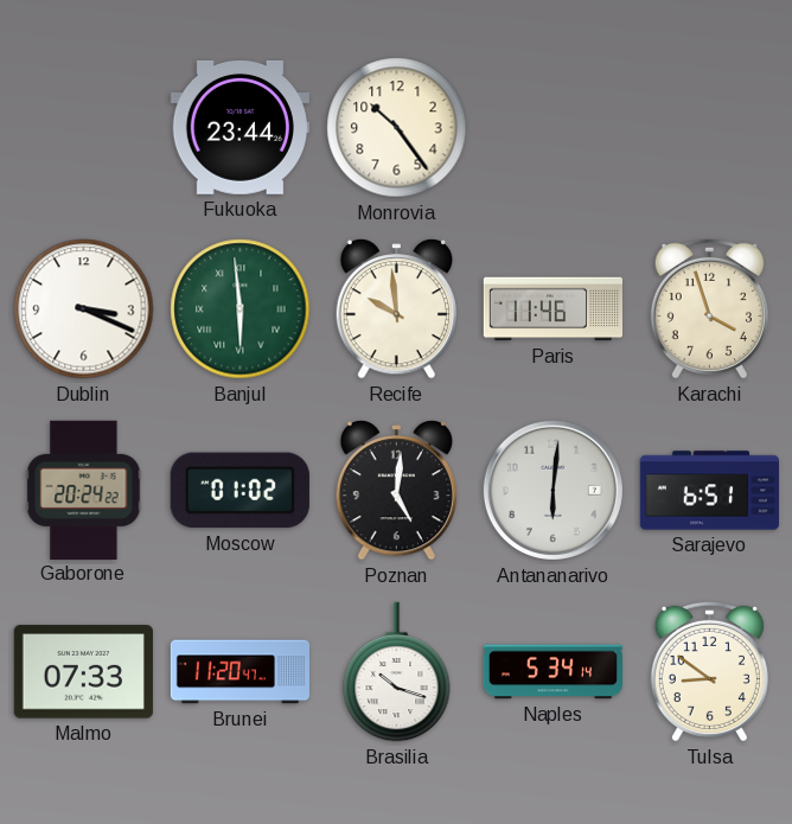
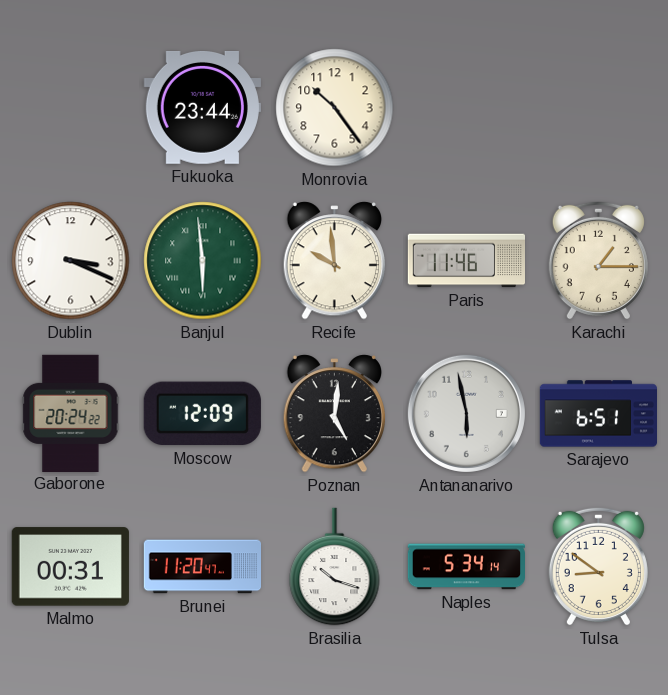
Karachi: 3:57 -> 1:15
Moscow: 01:02 -> 12:09
Antananarivo: 6:01 -> 5:58
Malmo: 07:33 -> 00:31
